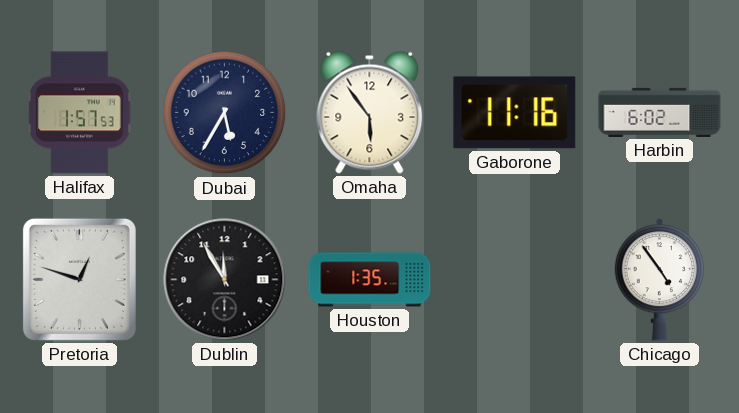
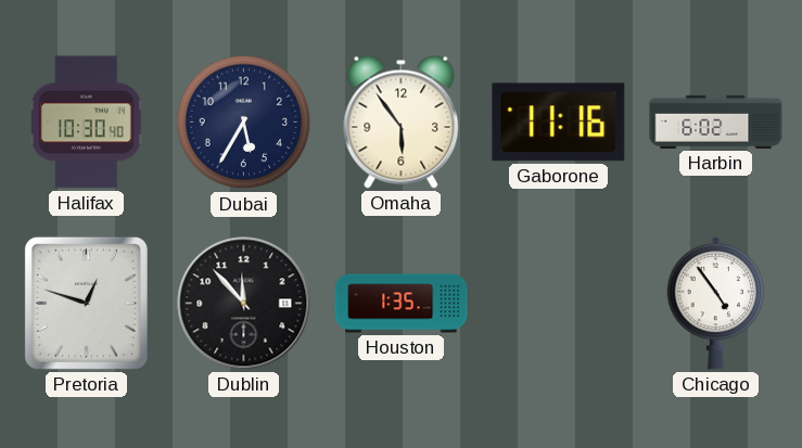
Halifax: 1:57 -> 10:30
Dublin: 11:55 -> 11:53
